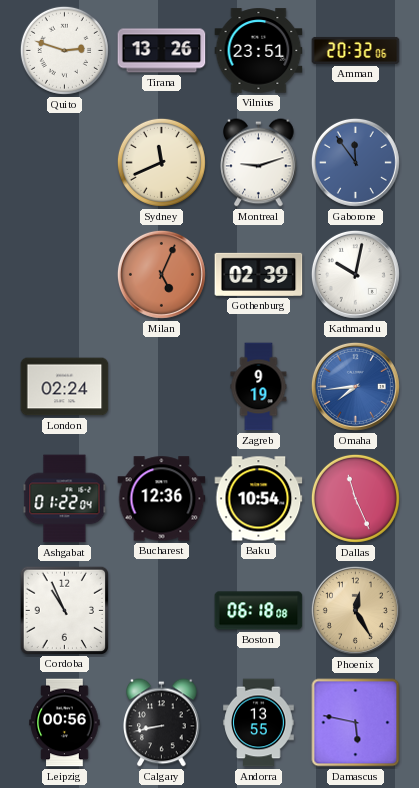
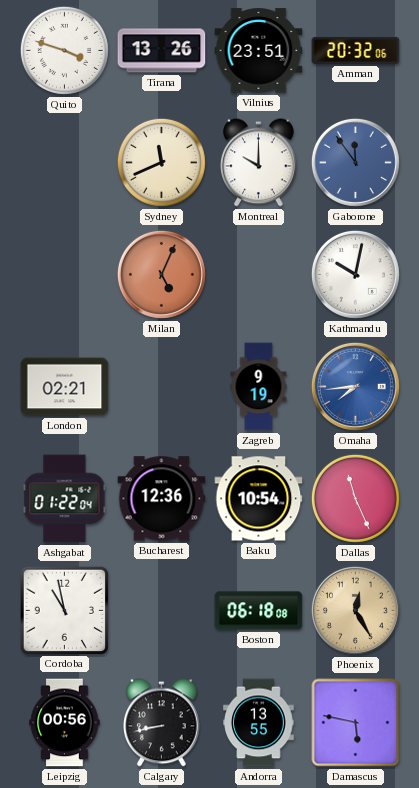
Quito: 2:48 -> 3:48
Montreal: 9:12 -> 10:00
Gothenburg: 02:39 -> none
London: 02:24 -> 02:21
Cordoba: 10:56 -> 10:58
